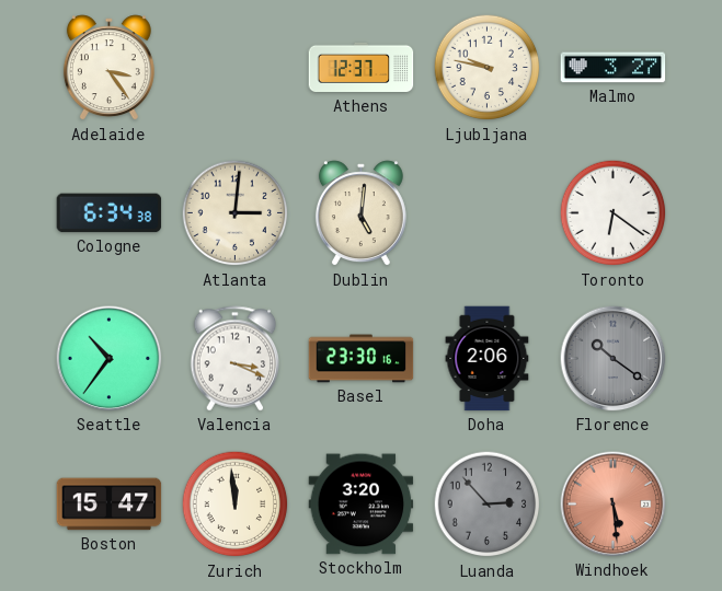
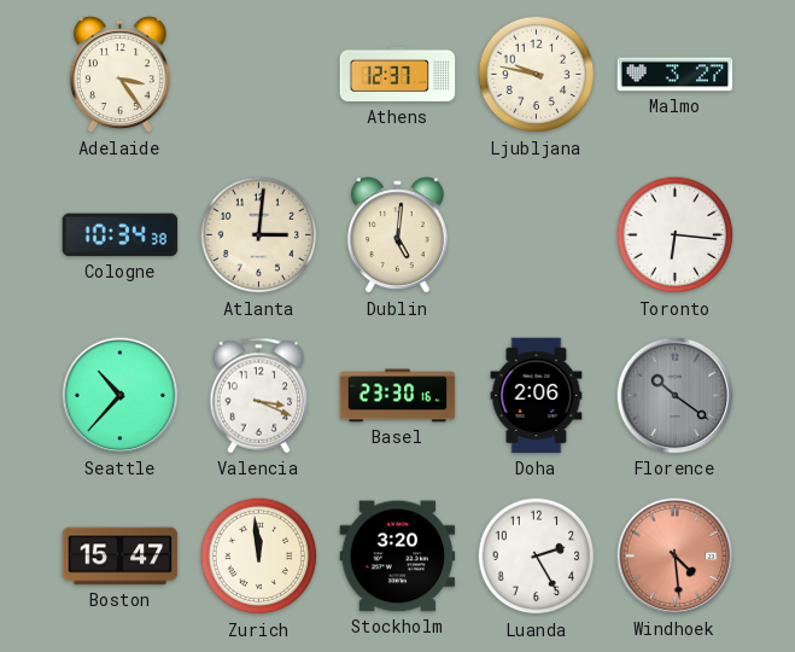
Cologne: 6:34 -> 10:34
Toronto: 6:21 -> 6:16
Seattle: 10:36 -> 10:37
Luanda: 2:53 -> 2:25
Luanda dial: grey -> white
Windhoek: 5:29 -> 4:29
